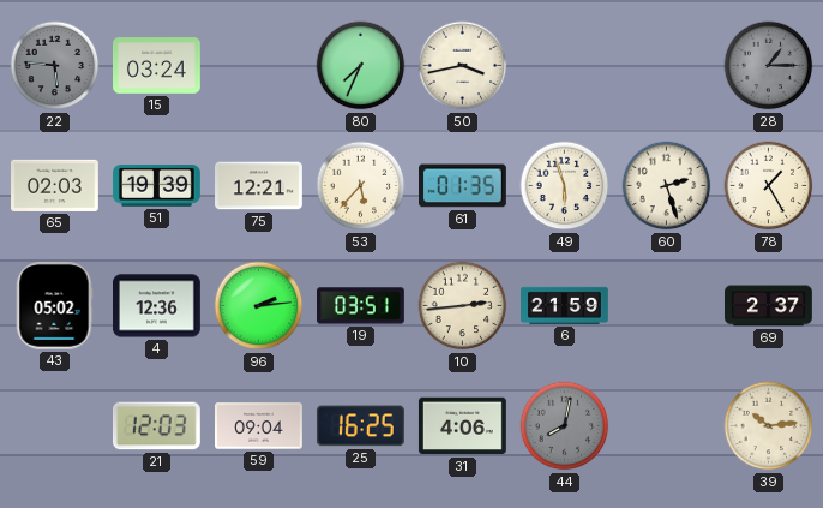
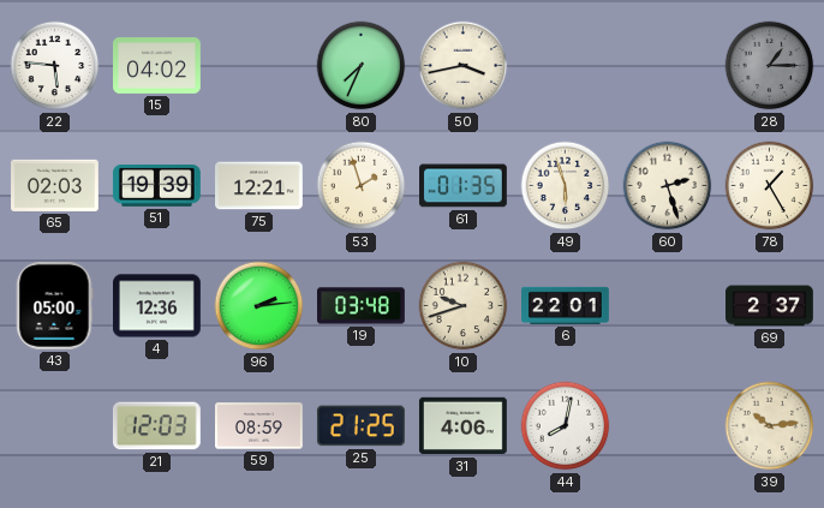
22 dial: grey -> white
15: 03:24 -> 04:02
53: 5:37 -> 1:57
43: 05:02 -> 05:00
19: 03:51 -> 03:48
10: 2:44 -> 9:42
6: 21:59 -> 22:01
59: 09:04 -> 08:59
25: 16:25 -> 21:25
44 dial: grey -> white
